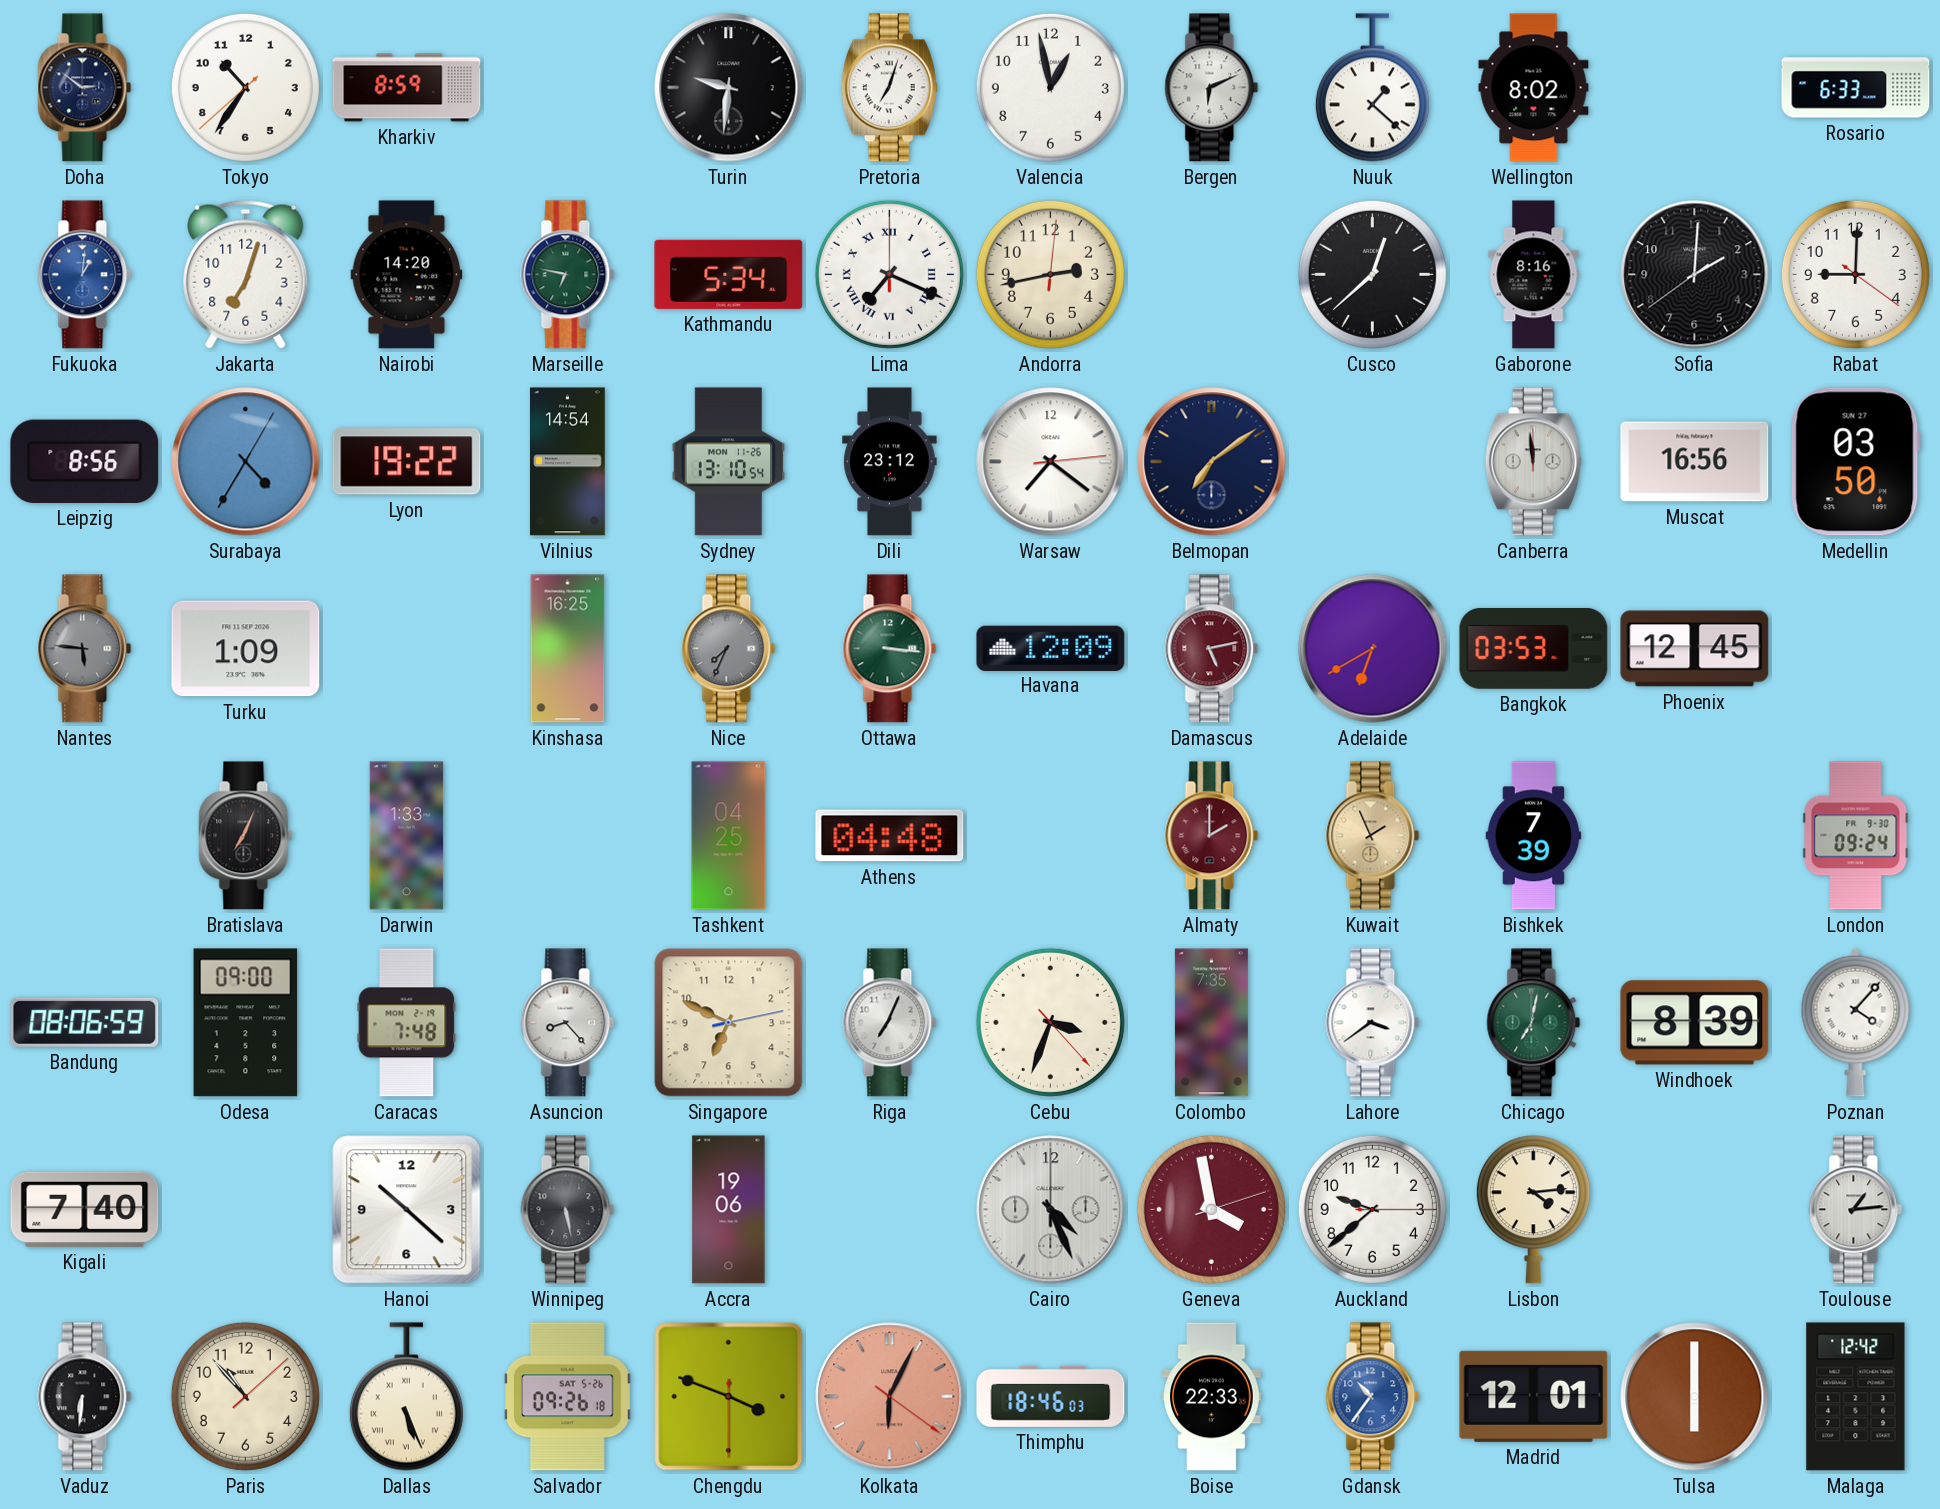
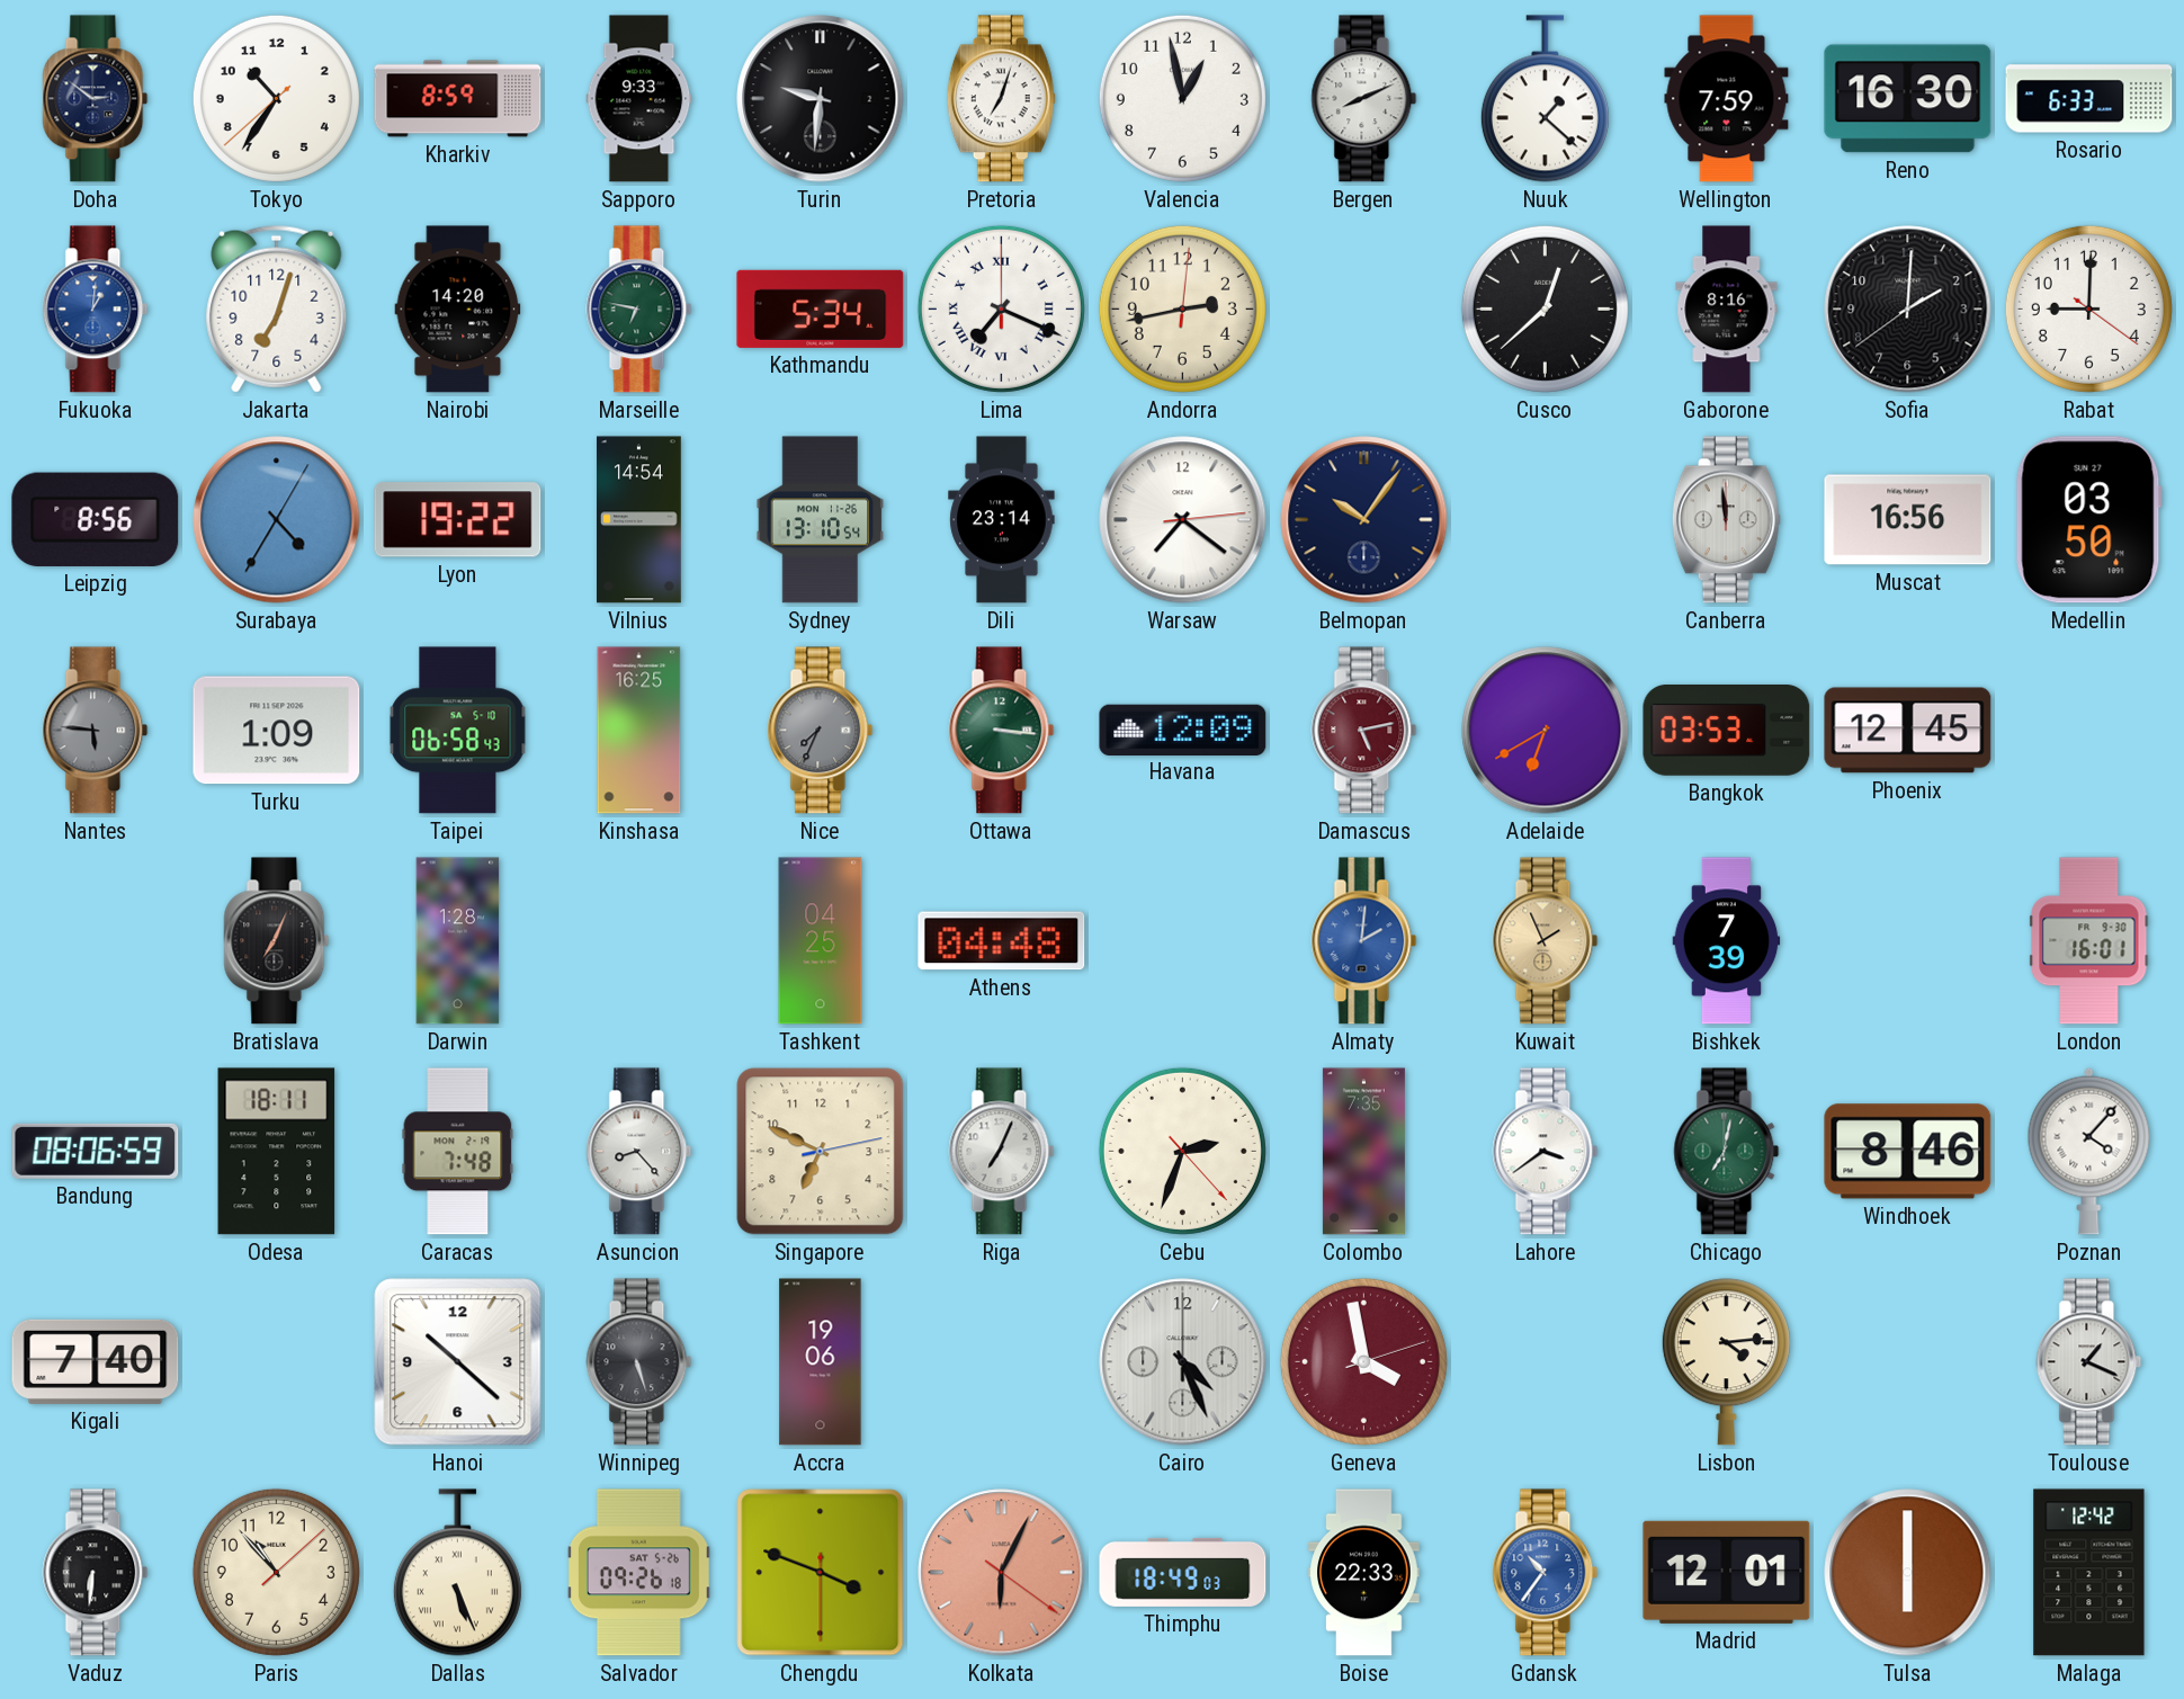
Sapporo: none -> 9:33
Bergen: 6:11 -> 8:11
Wellington: 8:02 -> 7:59
Reno: none -> 16:30
Dili: 23:12 -> 23:14
Belmopan: 7:09 -> 10:06
Taipei: none -> 06:58
Darwin: 1:33 -> 1:28
Almaty: 2:00 -> 2:01
Almaty dial: burgundy -> blue
London: 09:24 -> 16:01
Odesa: 09:00 -> 18:11
Cebu: 3:33 -> 2:33
Windhoek: 8:39 -> 8:46
Winnipeg: 5:28 -> 5:27
Auckland: 9:38 -> none
Toulouse: 1:14 -> 1:19
Thimphu: 18:46 -> 18:49
